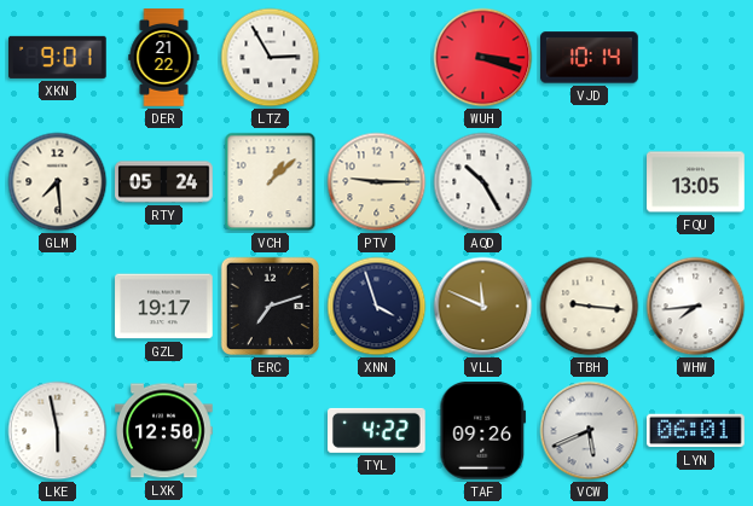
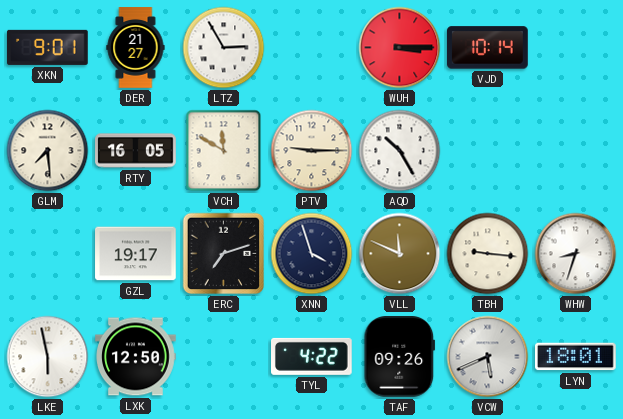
DER: 21:22 -> 21:27
WUH: 3:18 -> 3:15
RTY: 05:24 -> 16:05
VCH: 1:08 -> 11:50
FQU: 13:05 -> none
WHW: 7:44 -> 8:33
LYN: 06:01 -> 18:01
